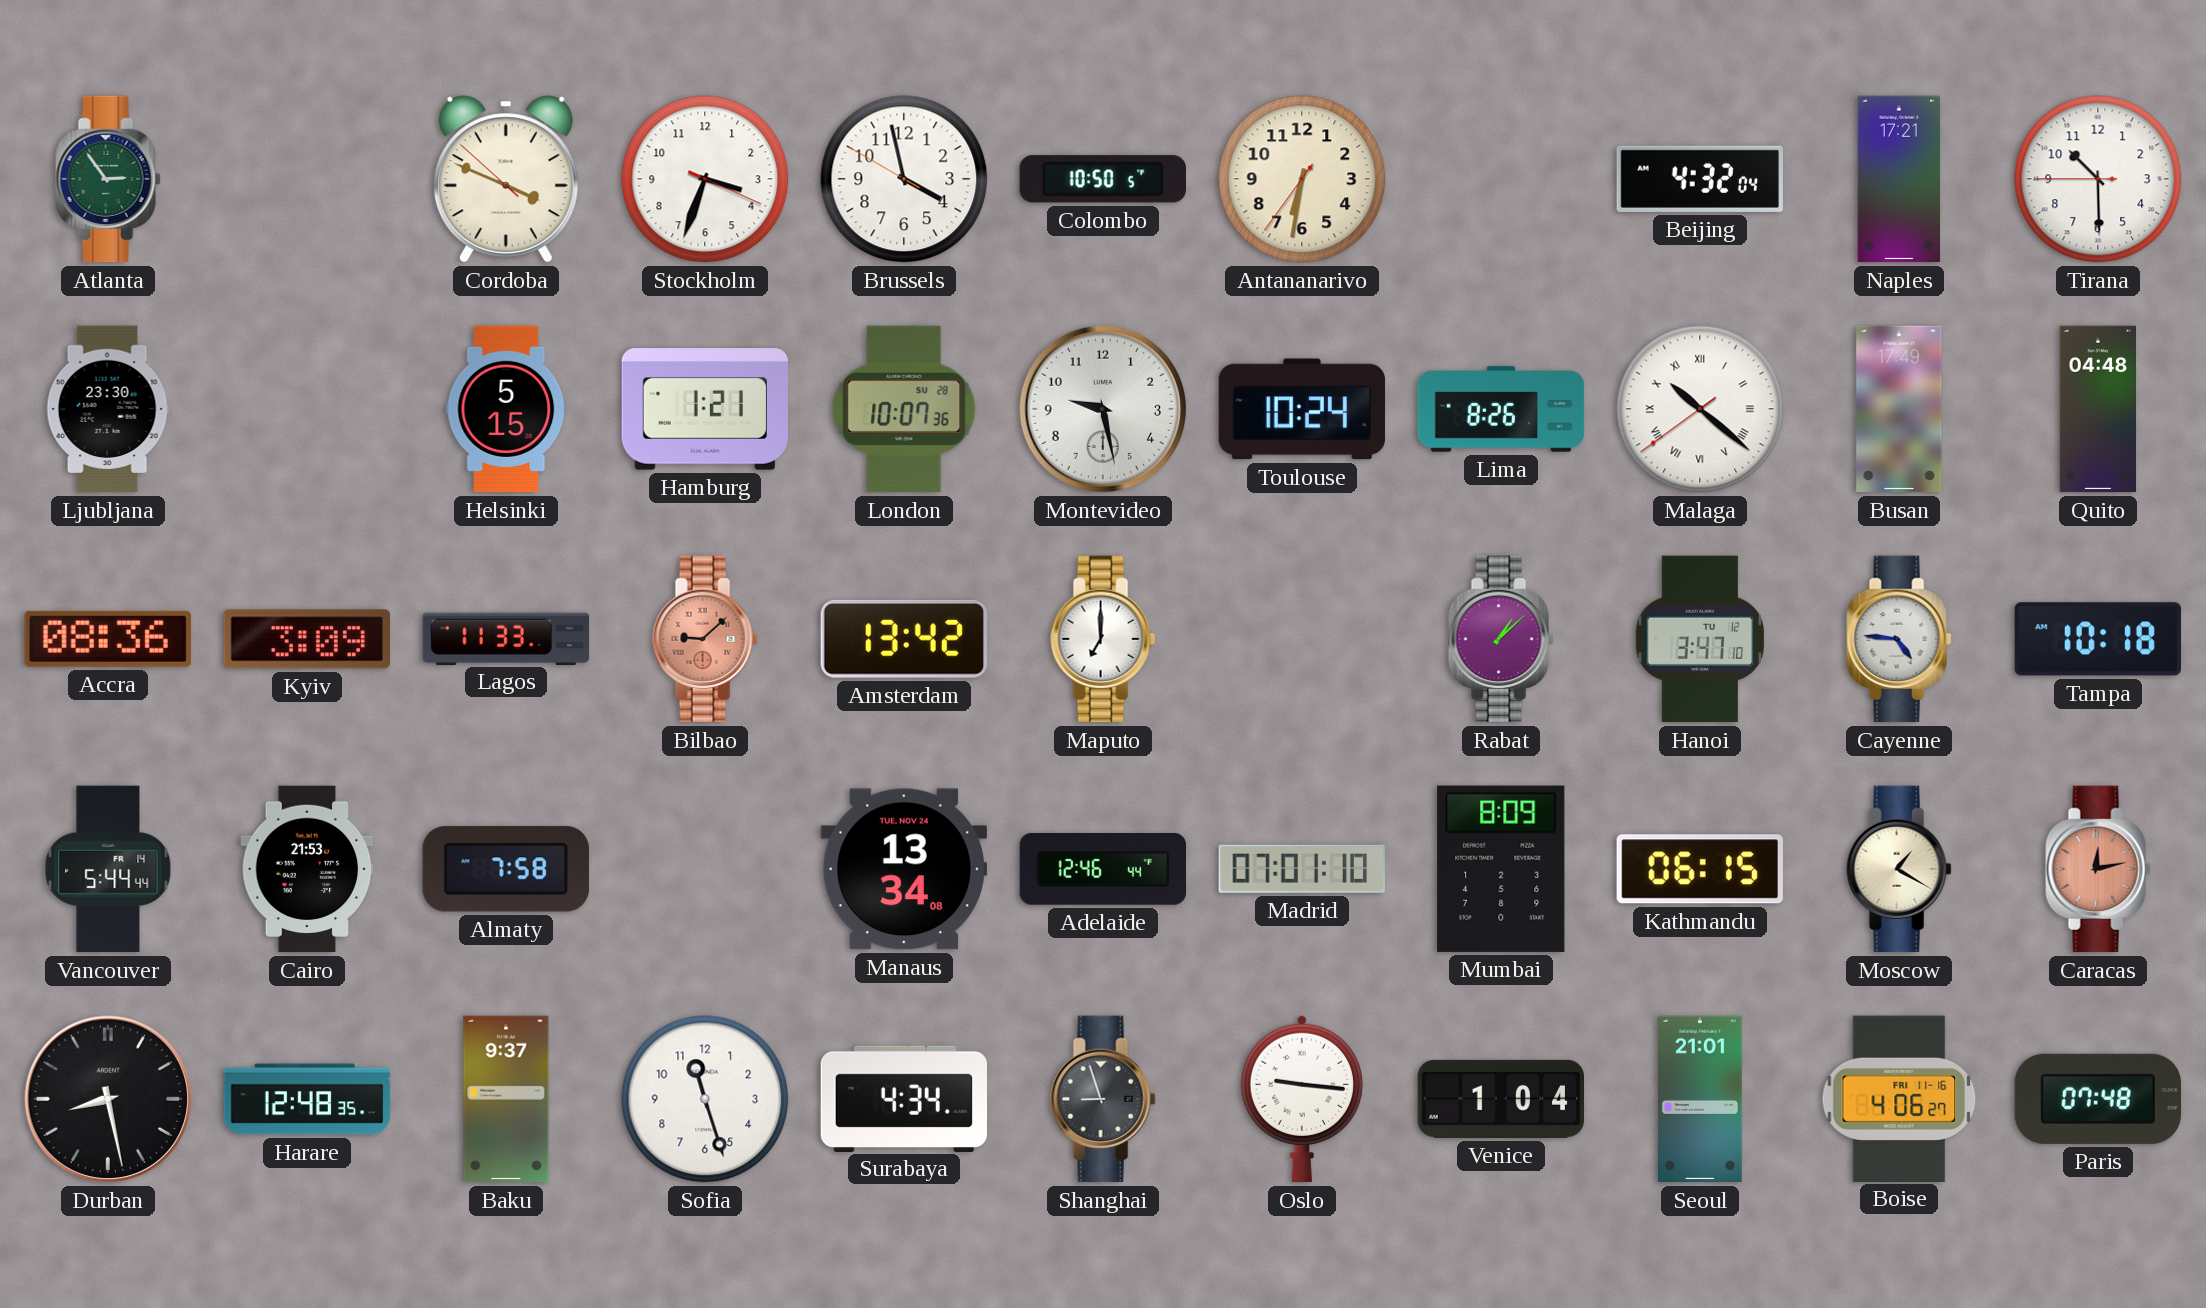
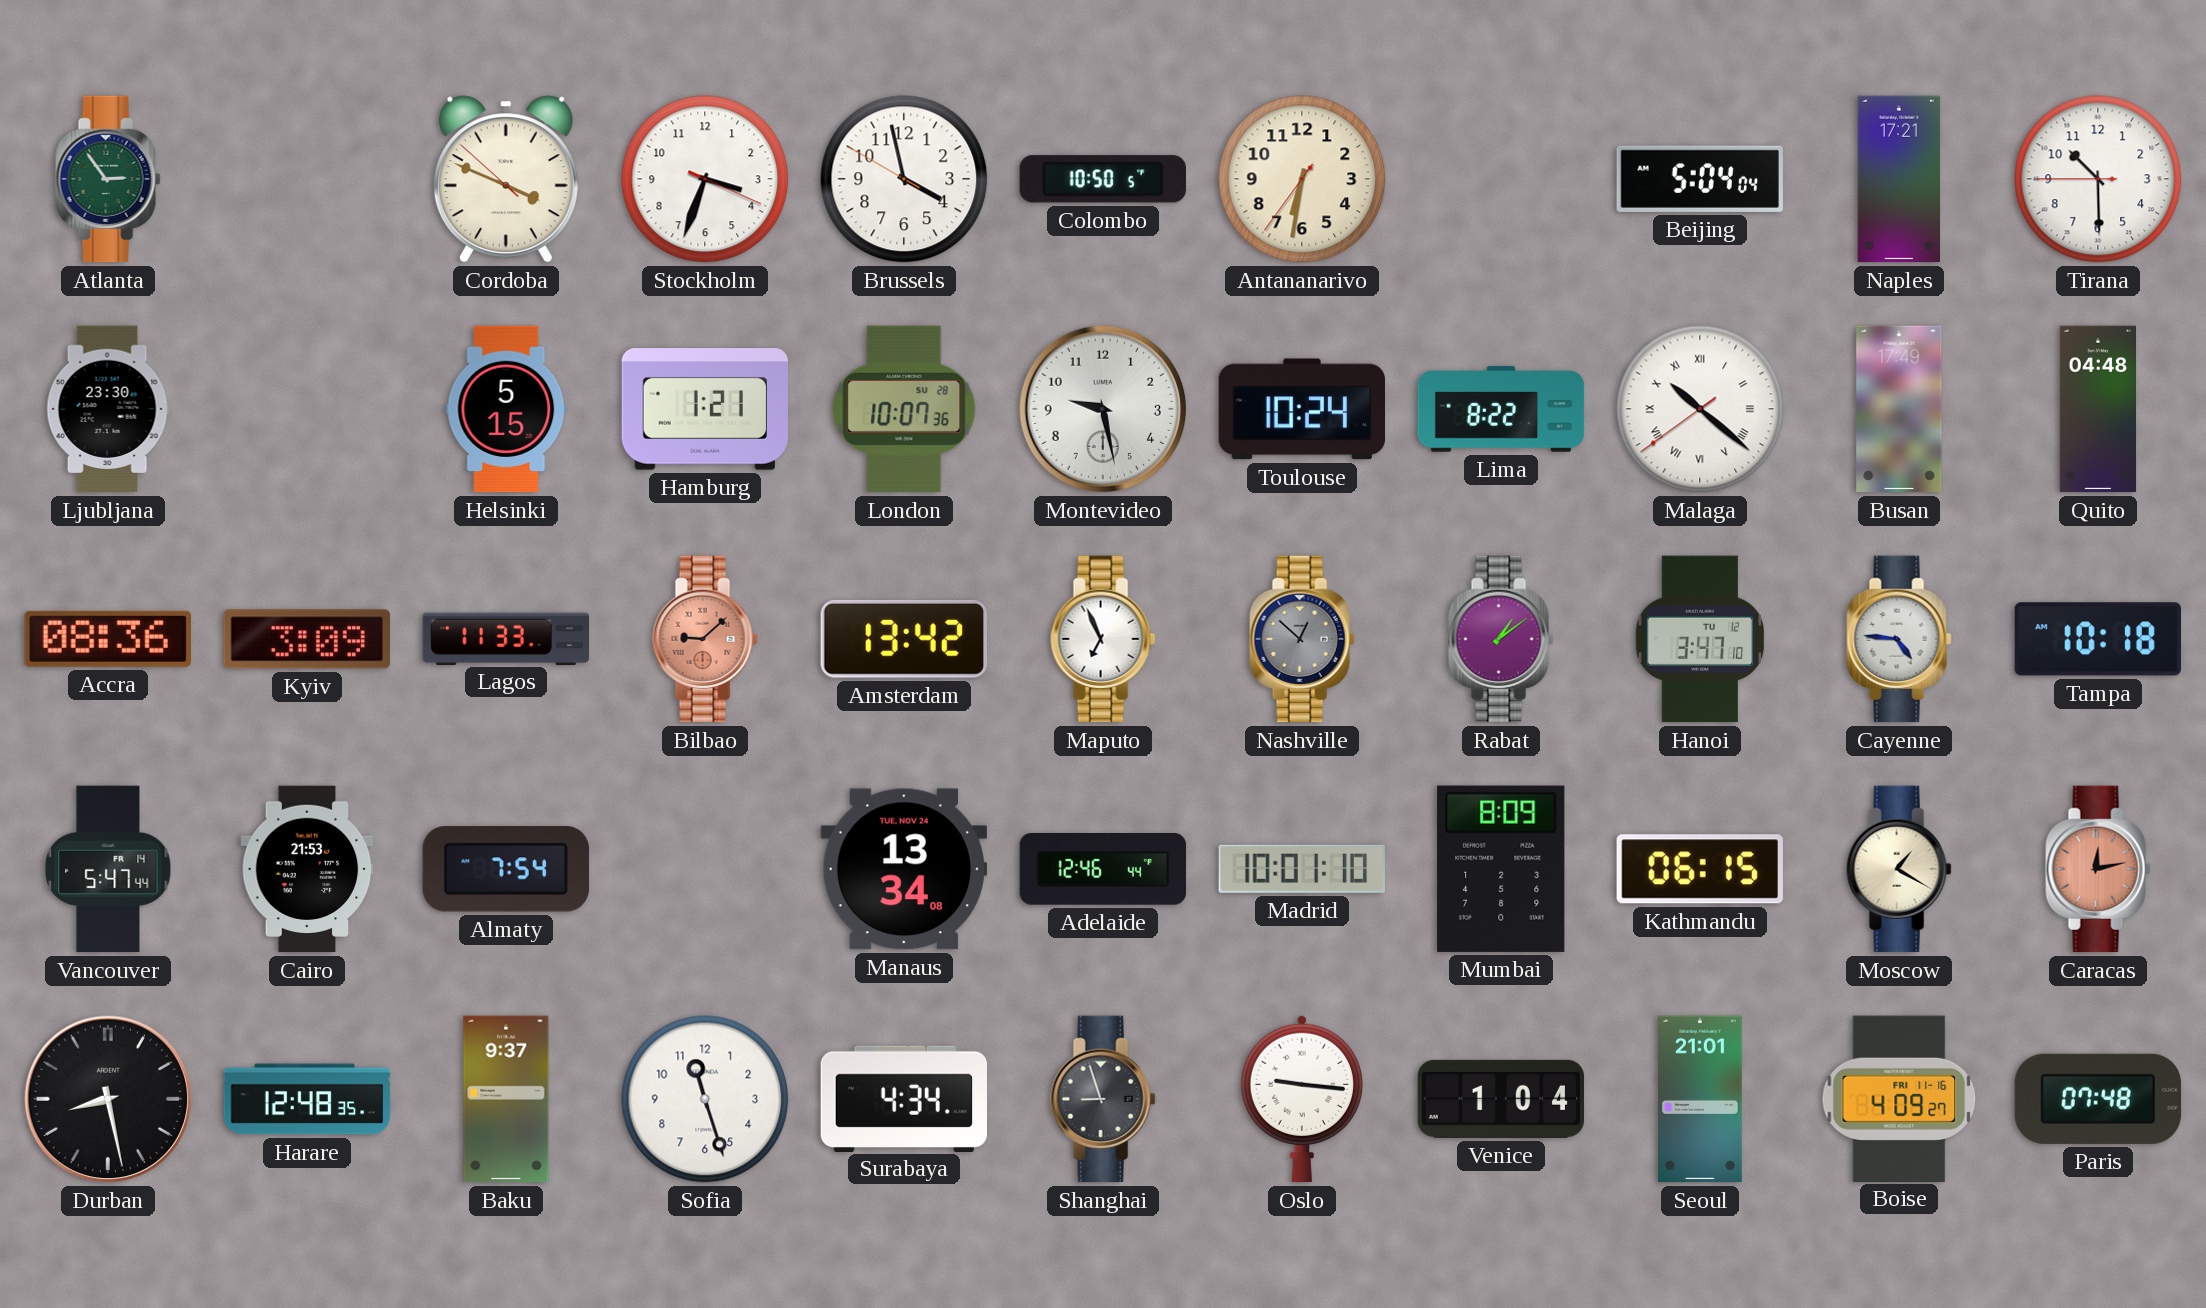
Beijing: 4:32 -> 5:04
Lima: 8:26 -> 8:22
Maputo: 7:00 -> 6:56
Nashville: none -> 12:52
Rabat: 1:08 -> 1:09
Vancouver: 5:44 -> 5:47
Almaty: 7:58 -> 7:54
Madrid: 07:01 -> 10:01
Boise: 4:06 -> 4:09
